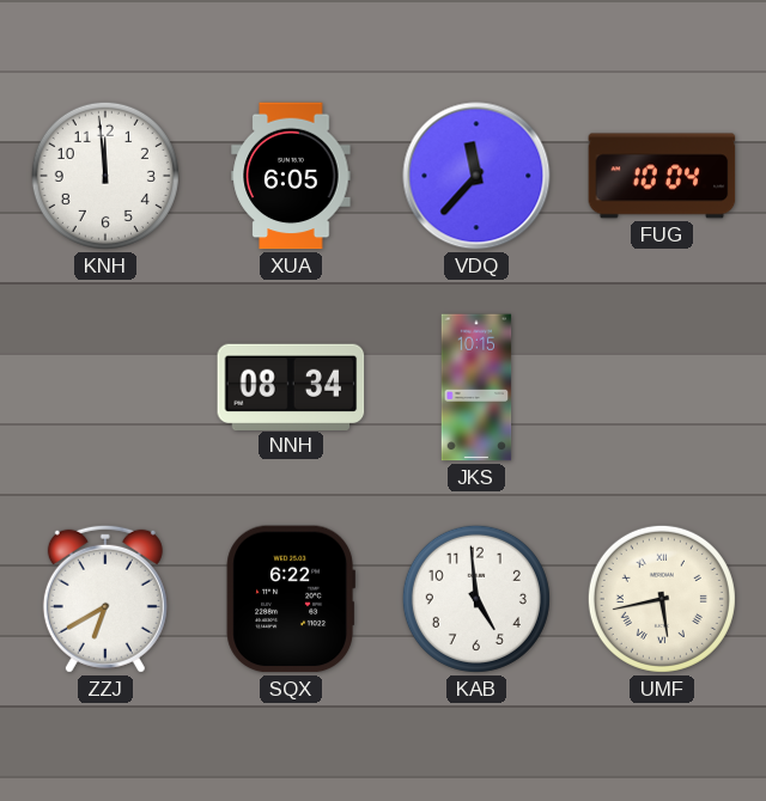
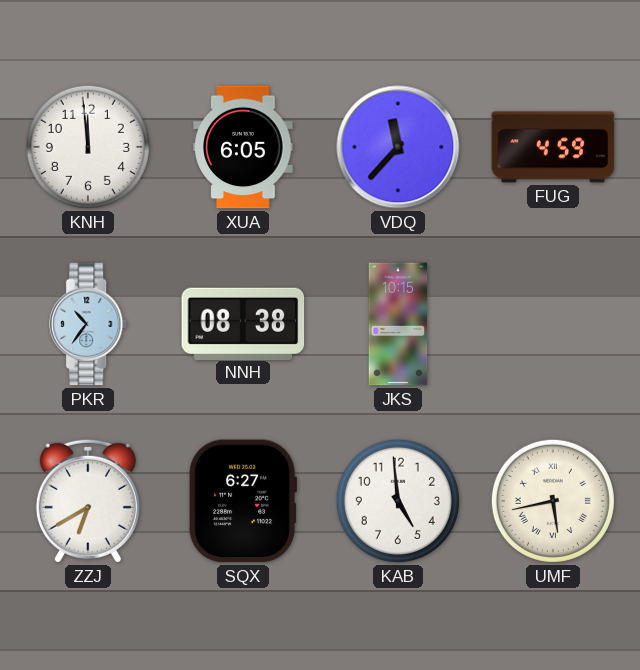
FUG: 10:04 -> 4:59
PKR: none -> 10:36
NNH: 08:34 -> 08:38
SQX: 6:22 -> 6:27
